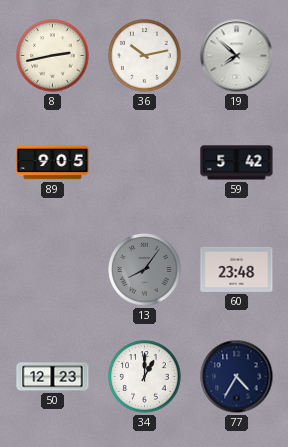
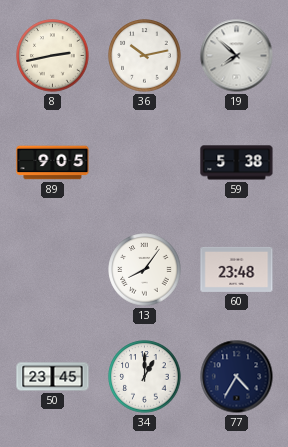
59: 5:42 -> 5:38
13 dial: grey -> white
50: 12:23 -> 23:45
